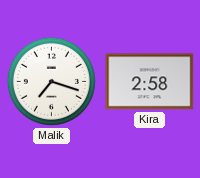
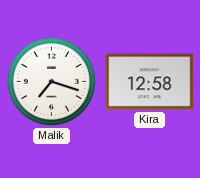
Kira: 2:58 -> 12:58
